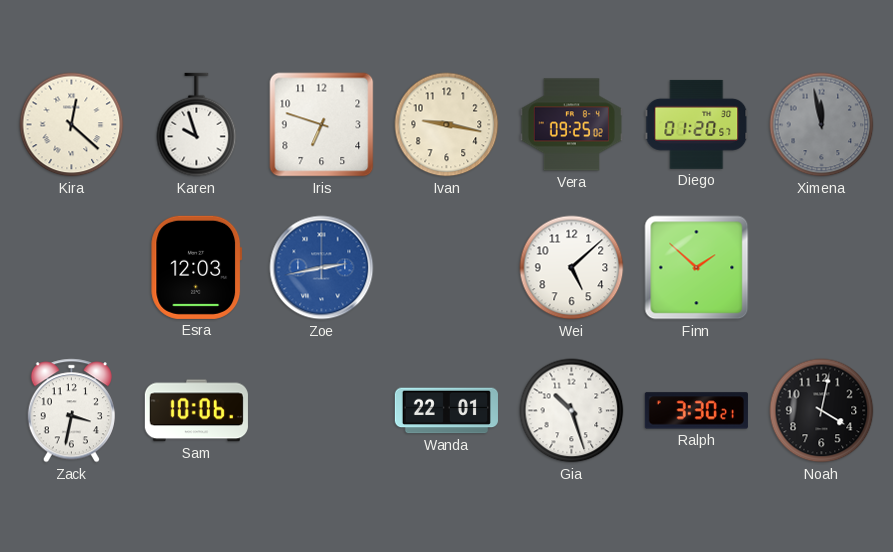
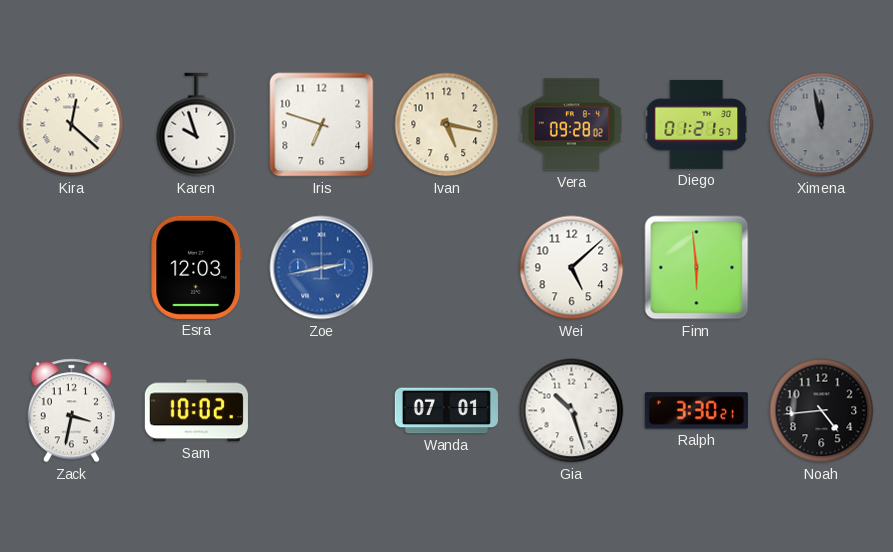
Ivan: 9:17 -> 5:17
Vera: 09:25 -> 09:28
Diego: 01:20 -> 01:21
Finn: 1:52 -> 5:59
Sam: 10:06 -> 10:02
Wanda: 22:01 -> 07:01
Noah: 4:02 -> 4:44
